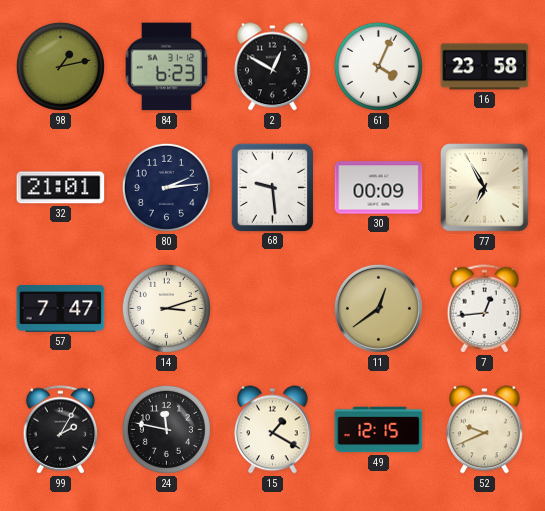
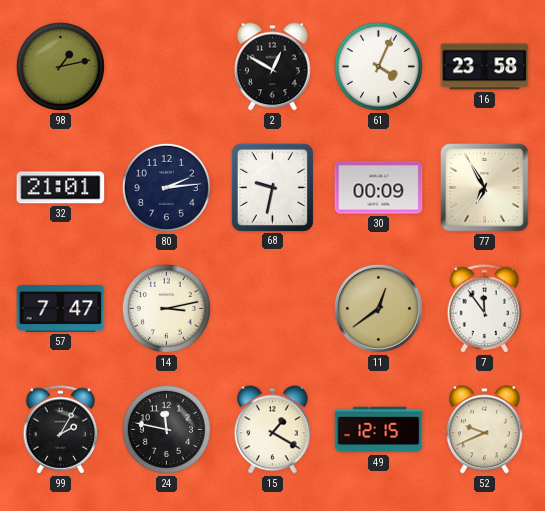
84: 6:23 -> none
68: 9:29 -> 9:32
14: 3:12 -> 3:13
7: 12:44 -> 11:54
